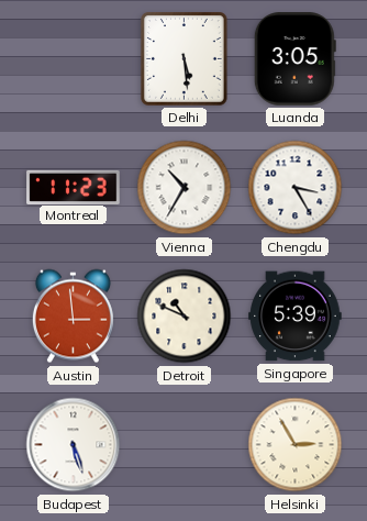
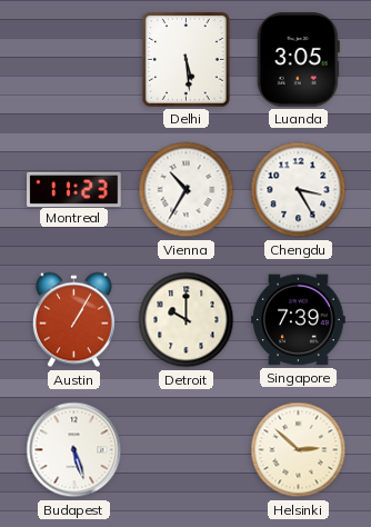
Austin: 2:59 -> 1:05
Detroit: 10:49 -> 10:00
Singapore: 5:39 -> 7:39
Helsinki: 2:55 -> 2:52
